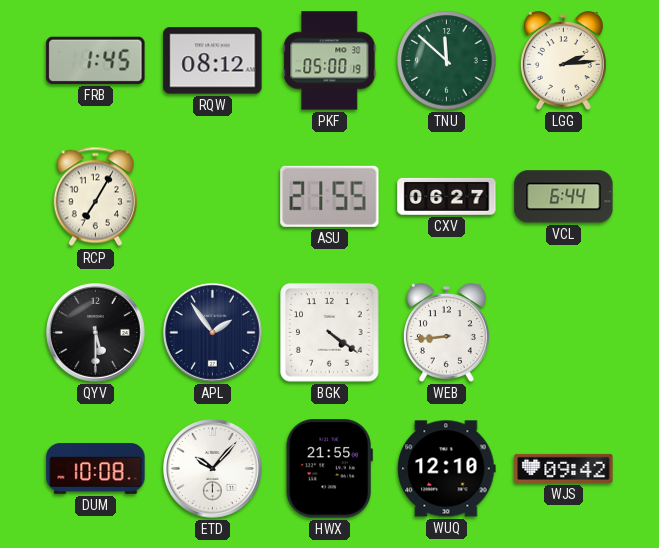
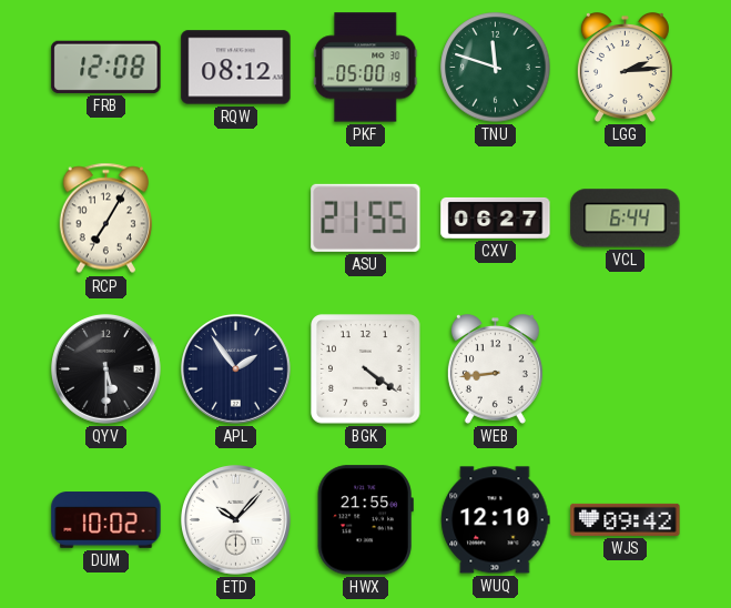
FRB: 1:45 -> 12:08
TNU: 11:52 -> 11:48
DUM: 10:08 -> 10:02
